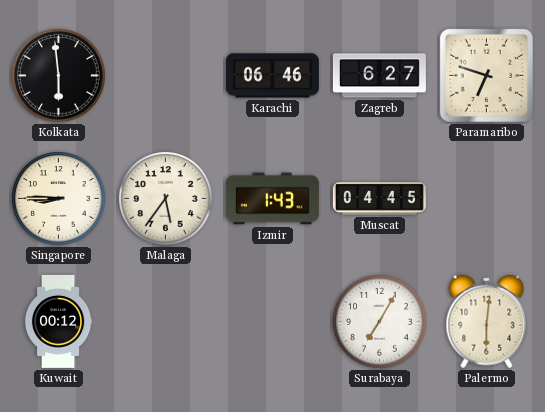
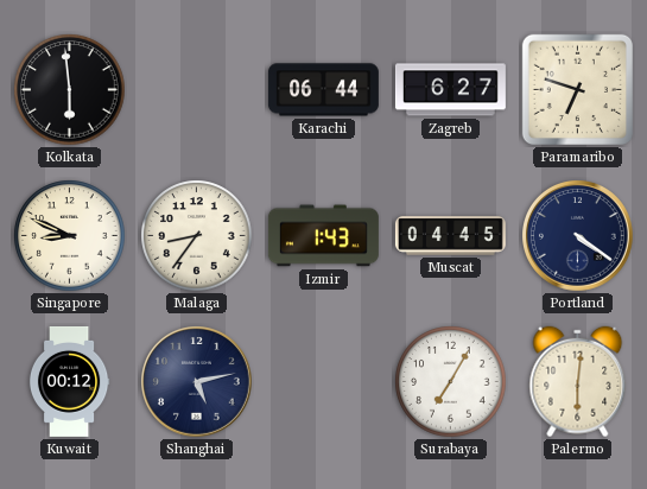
Karachi: 06:46 -> 06:44
Singapore: 8:45 -> 8:49
Malaga: 5:36 -> 8:36
Portland: none -> 4:21
Shanghai: none -> 5:13
